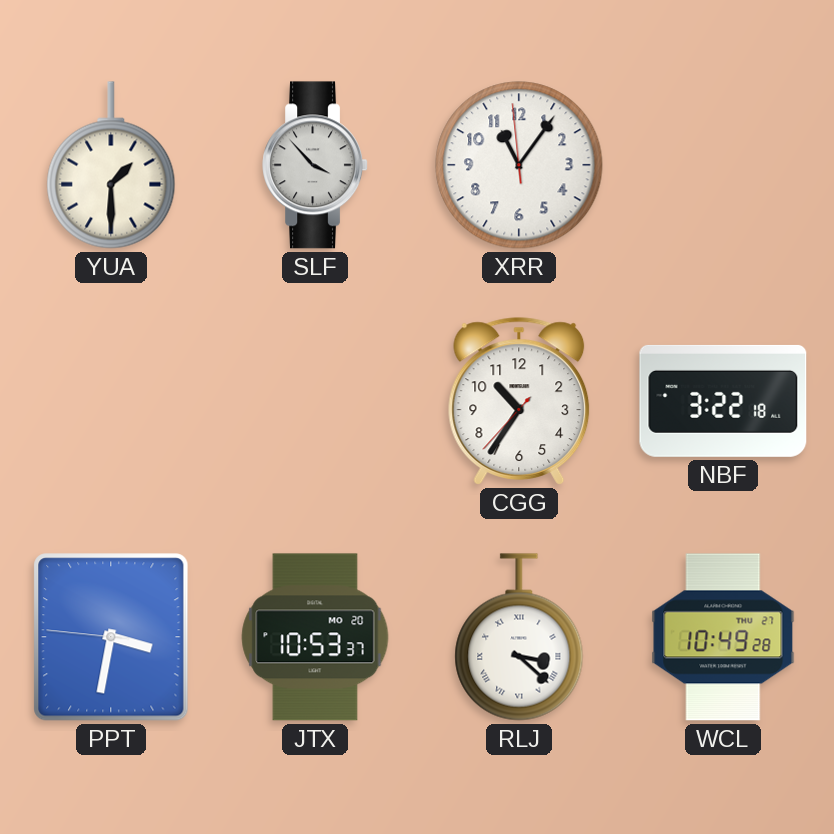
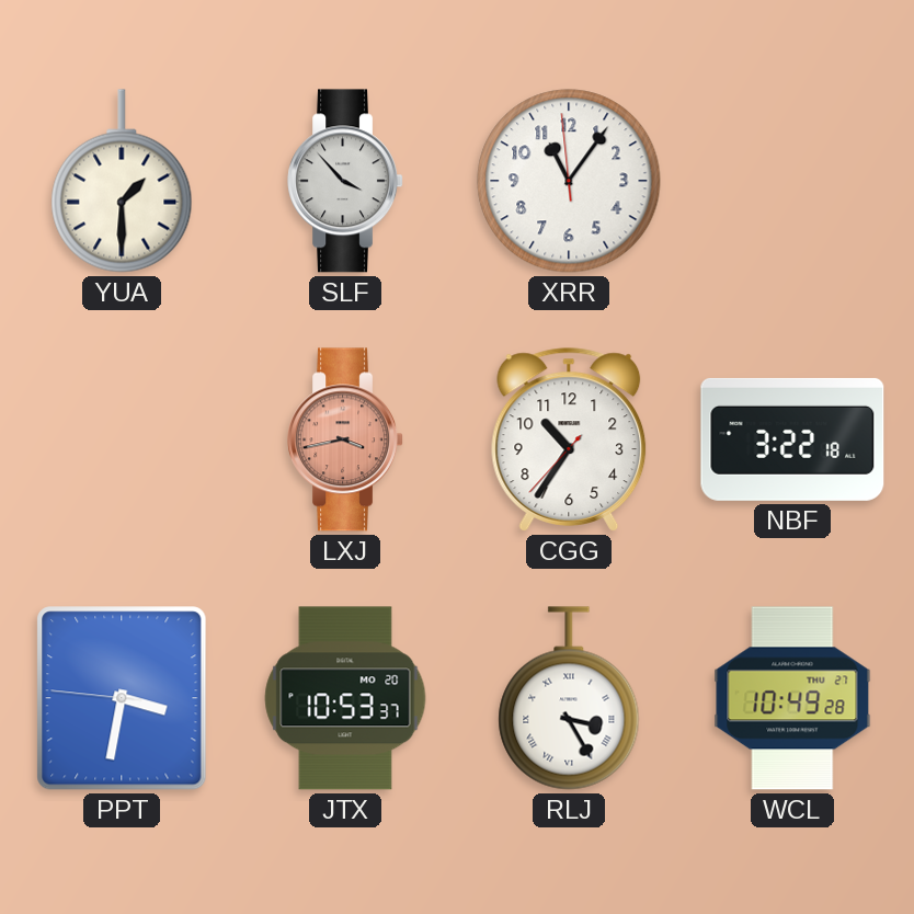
LXJ: none -> 3:43
RLJ: 3:22 -> 3:25
